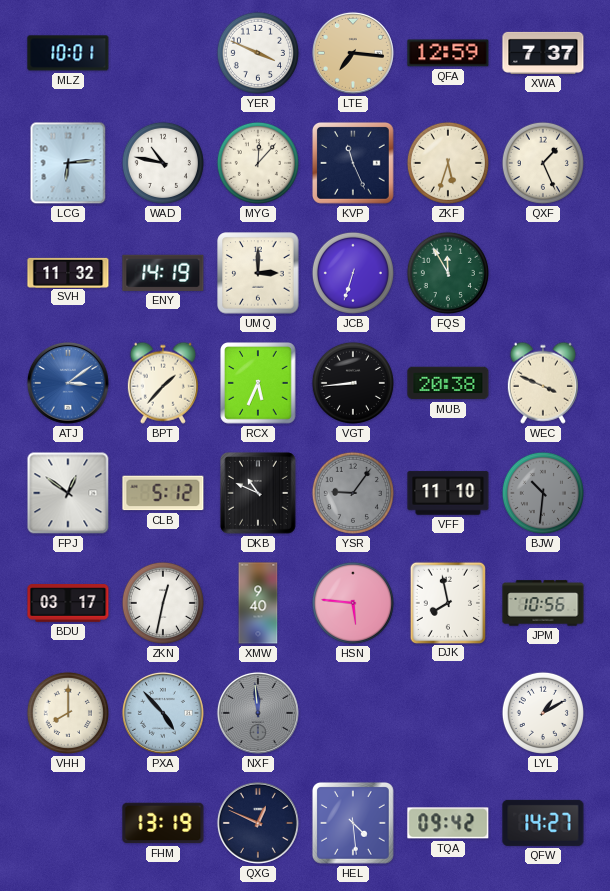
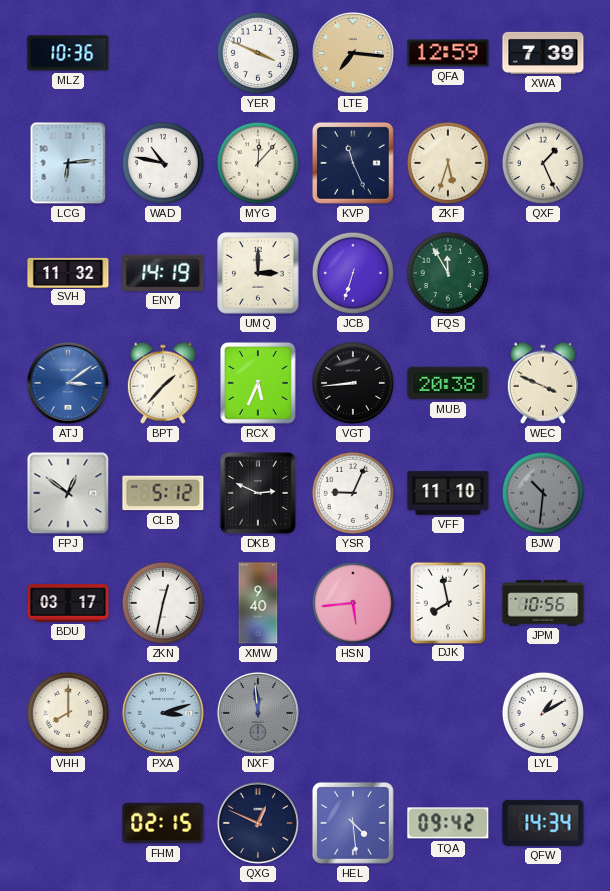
MLZ: 10:01 -> 10:36
XWA: 7:37 -> 7:39
DKB: 10:49 -> 2:49
YSR: 9:06 -> 9:04
YSR dial: grey -> white
HSN: 5:46 -> 5:44
PXA: 4:53 -> 3:12
FHM: 13:19 -> 02:15
QFW: 14:27 -> 14:34
